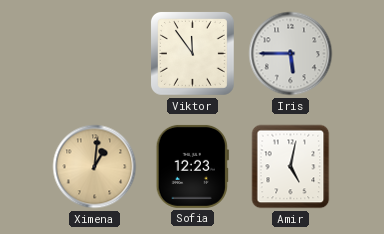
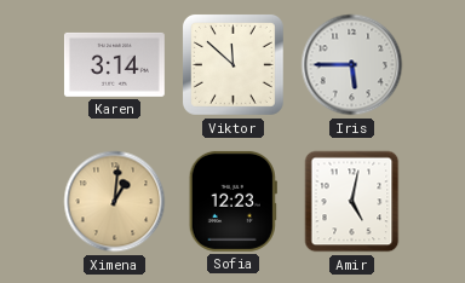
Karen: none -> 3:14
Viktor: 11:54 -> 11:52
